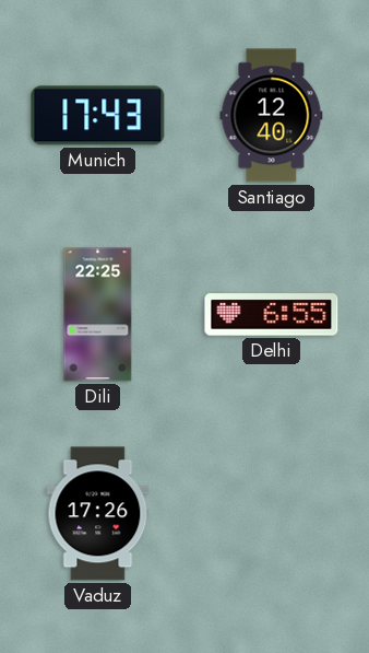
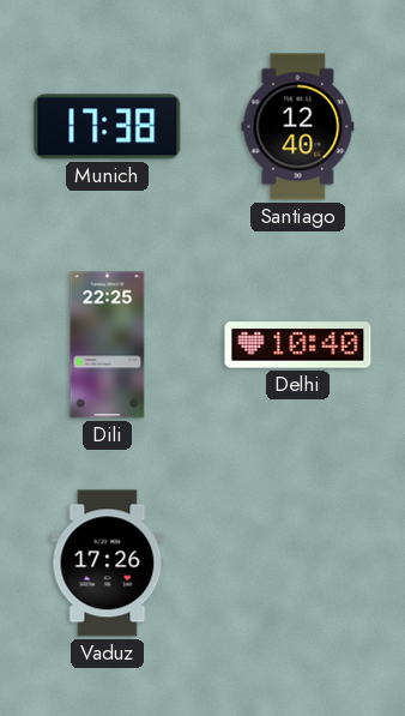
Munich: 17:43 -> 17:38
Delhi: 6:55 -> 10:40
